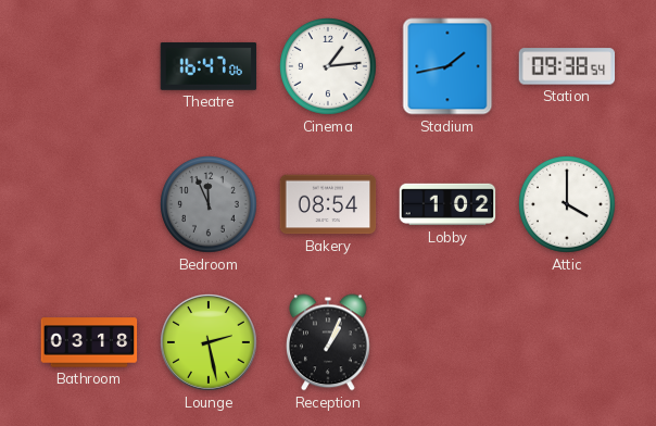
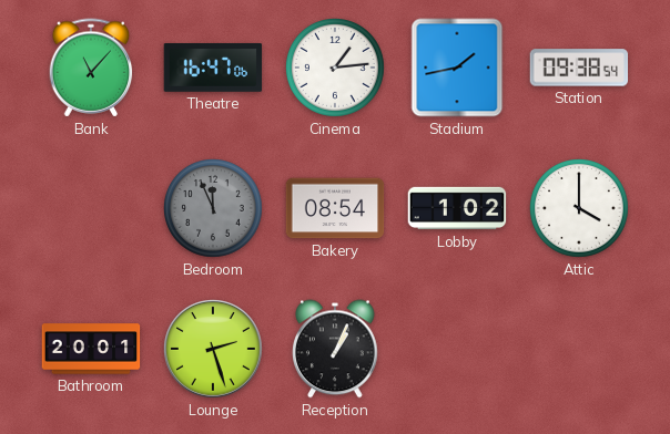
Bank: none -> 11:07
Bathroom: 03:18 -> 20:01
Lounge: 2:28 -> 2:27
